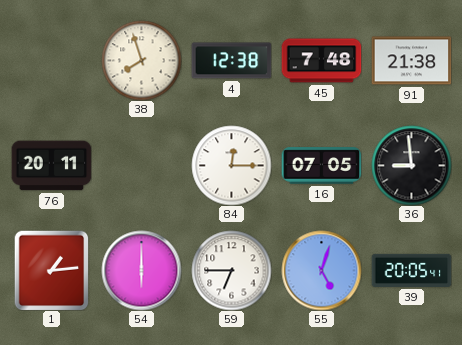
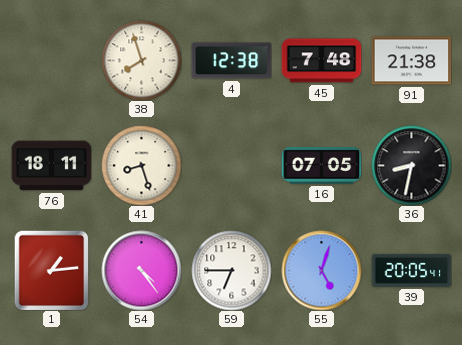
76: 20:11 -> 18:11
41: none -> 8:27
84: 12:15 -> none
36: 8:59 -> 8:32
54: 6:00 -> 4:24
